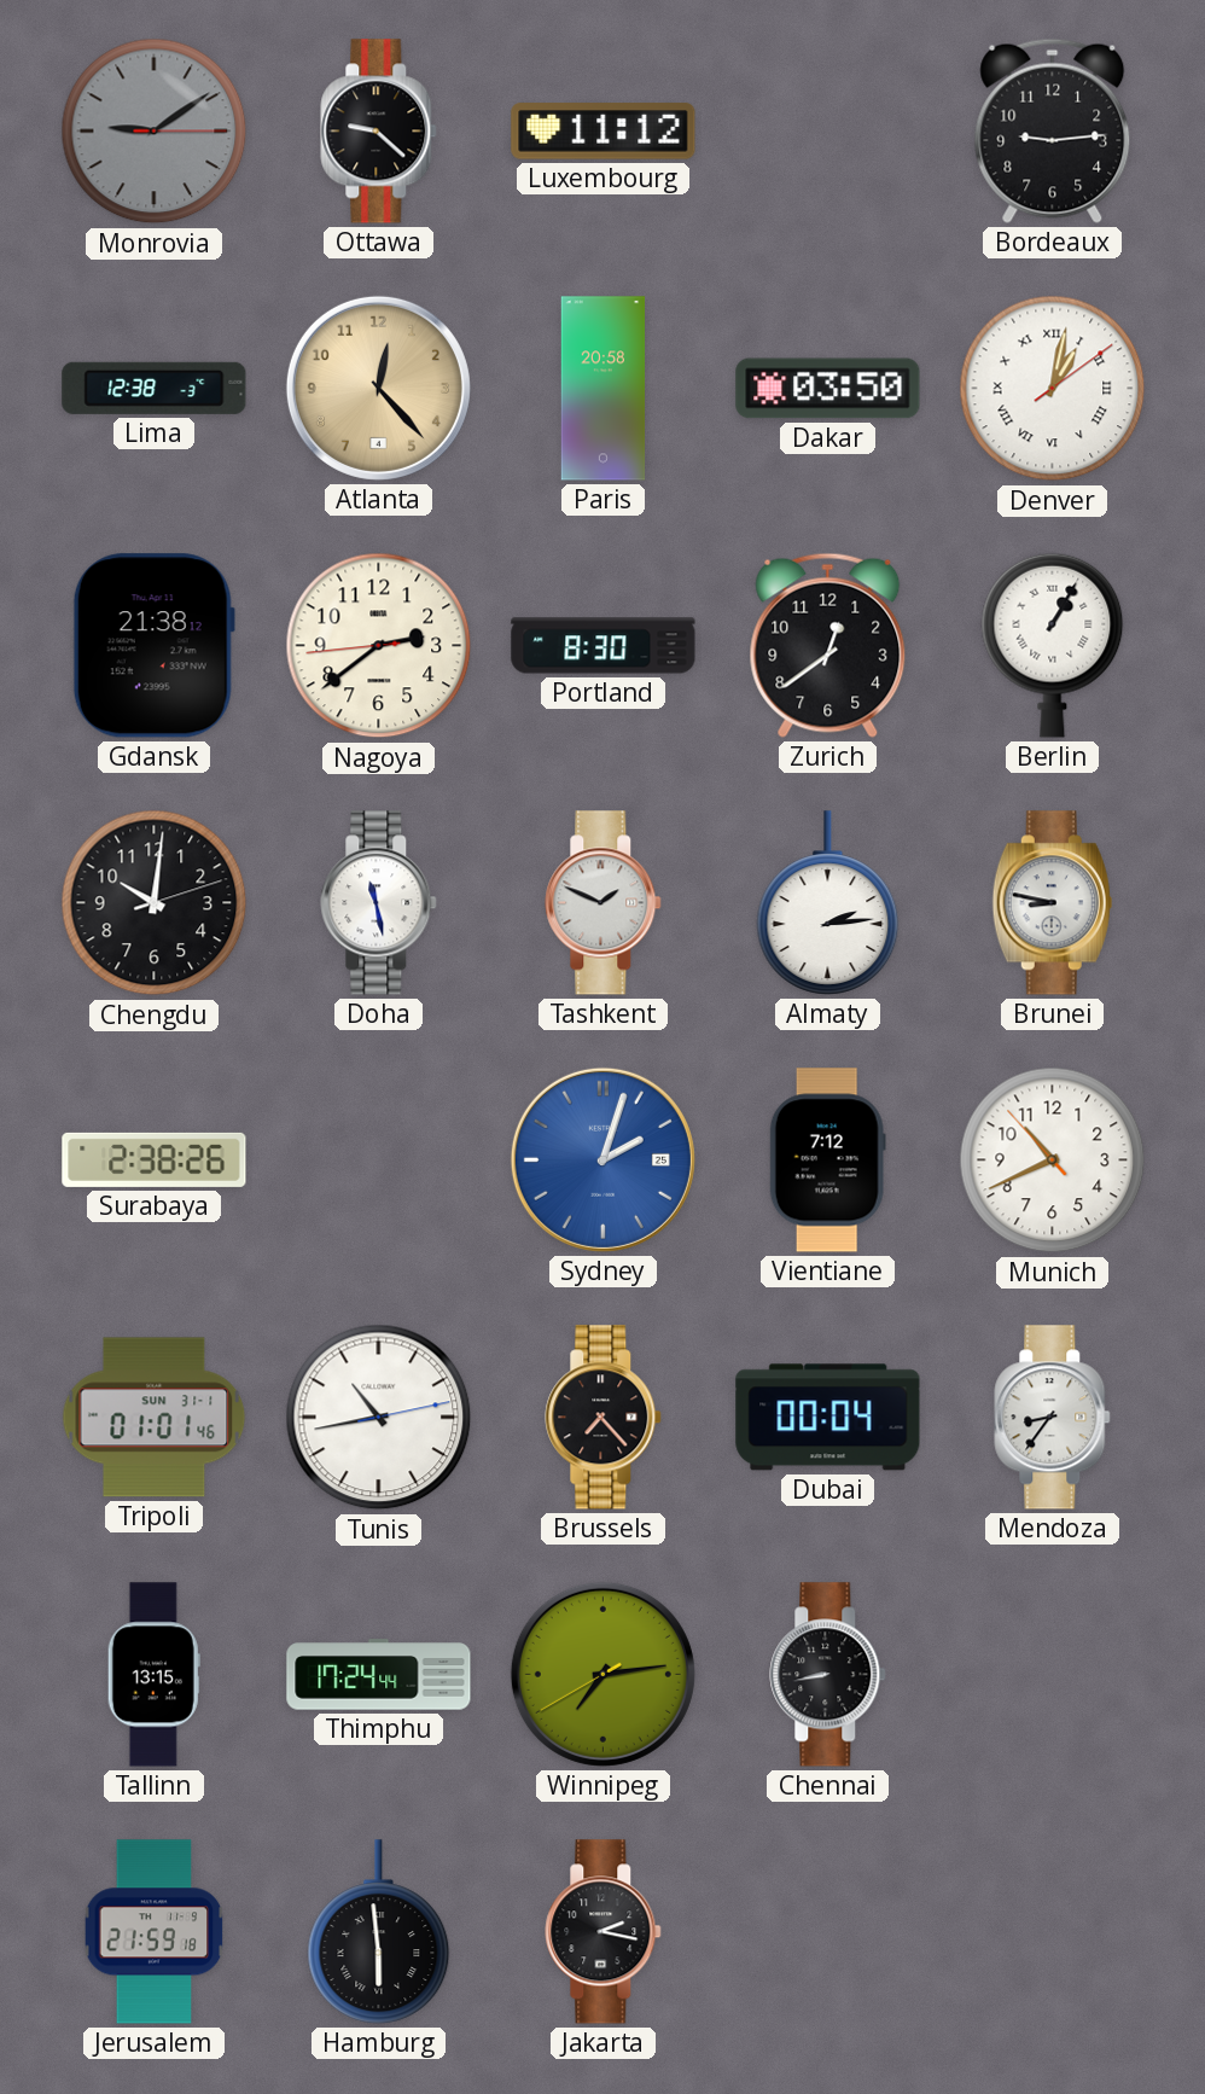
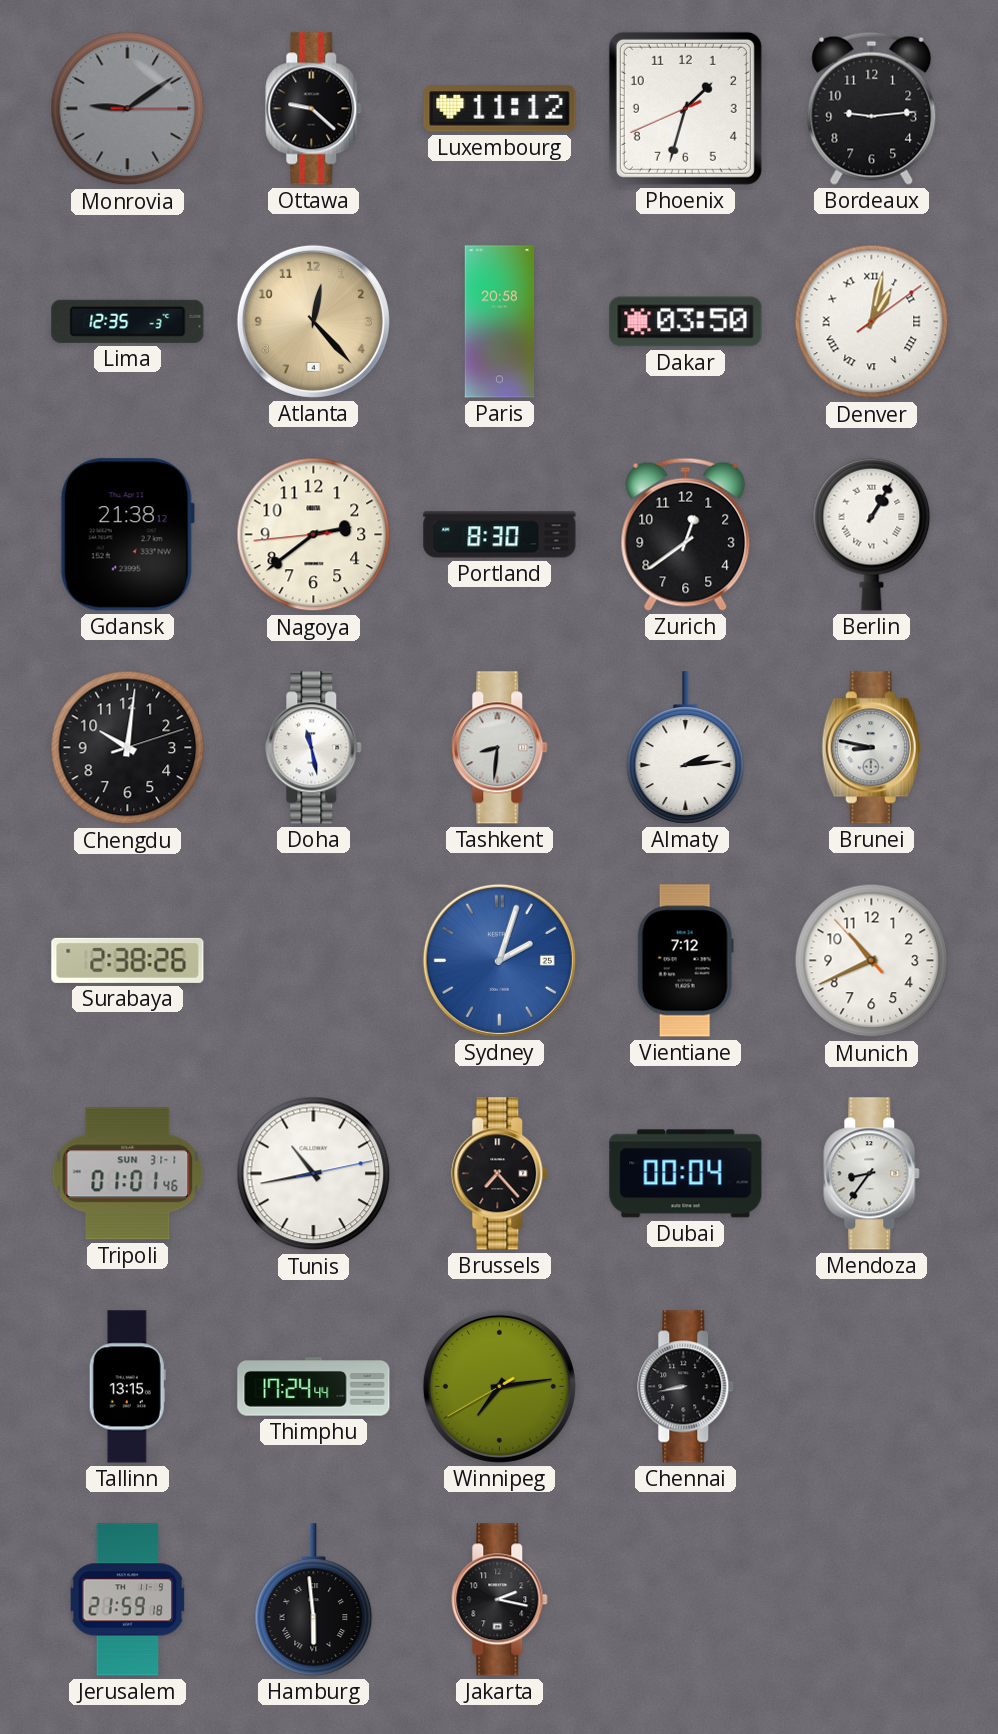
Phoenix: none -> 1:32
Lima: 12:38 -> 12:35
Tashkent: 1:49 -> 8:31
